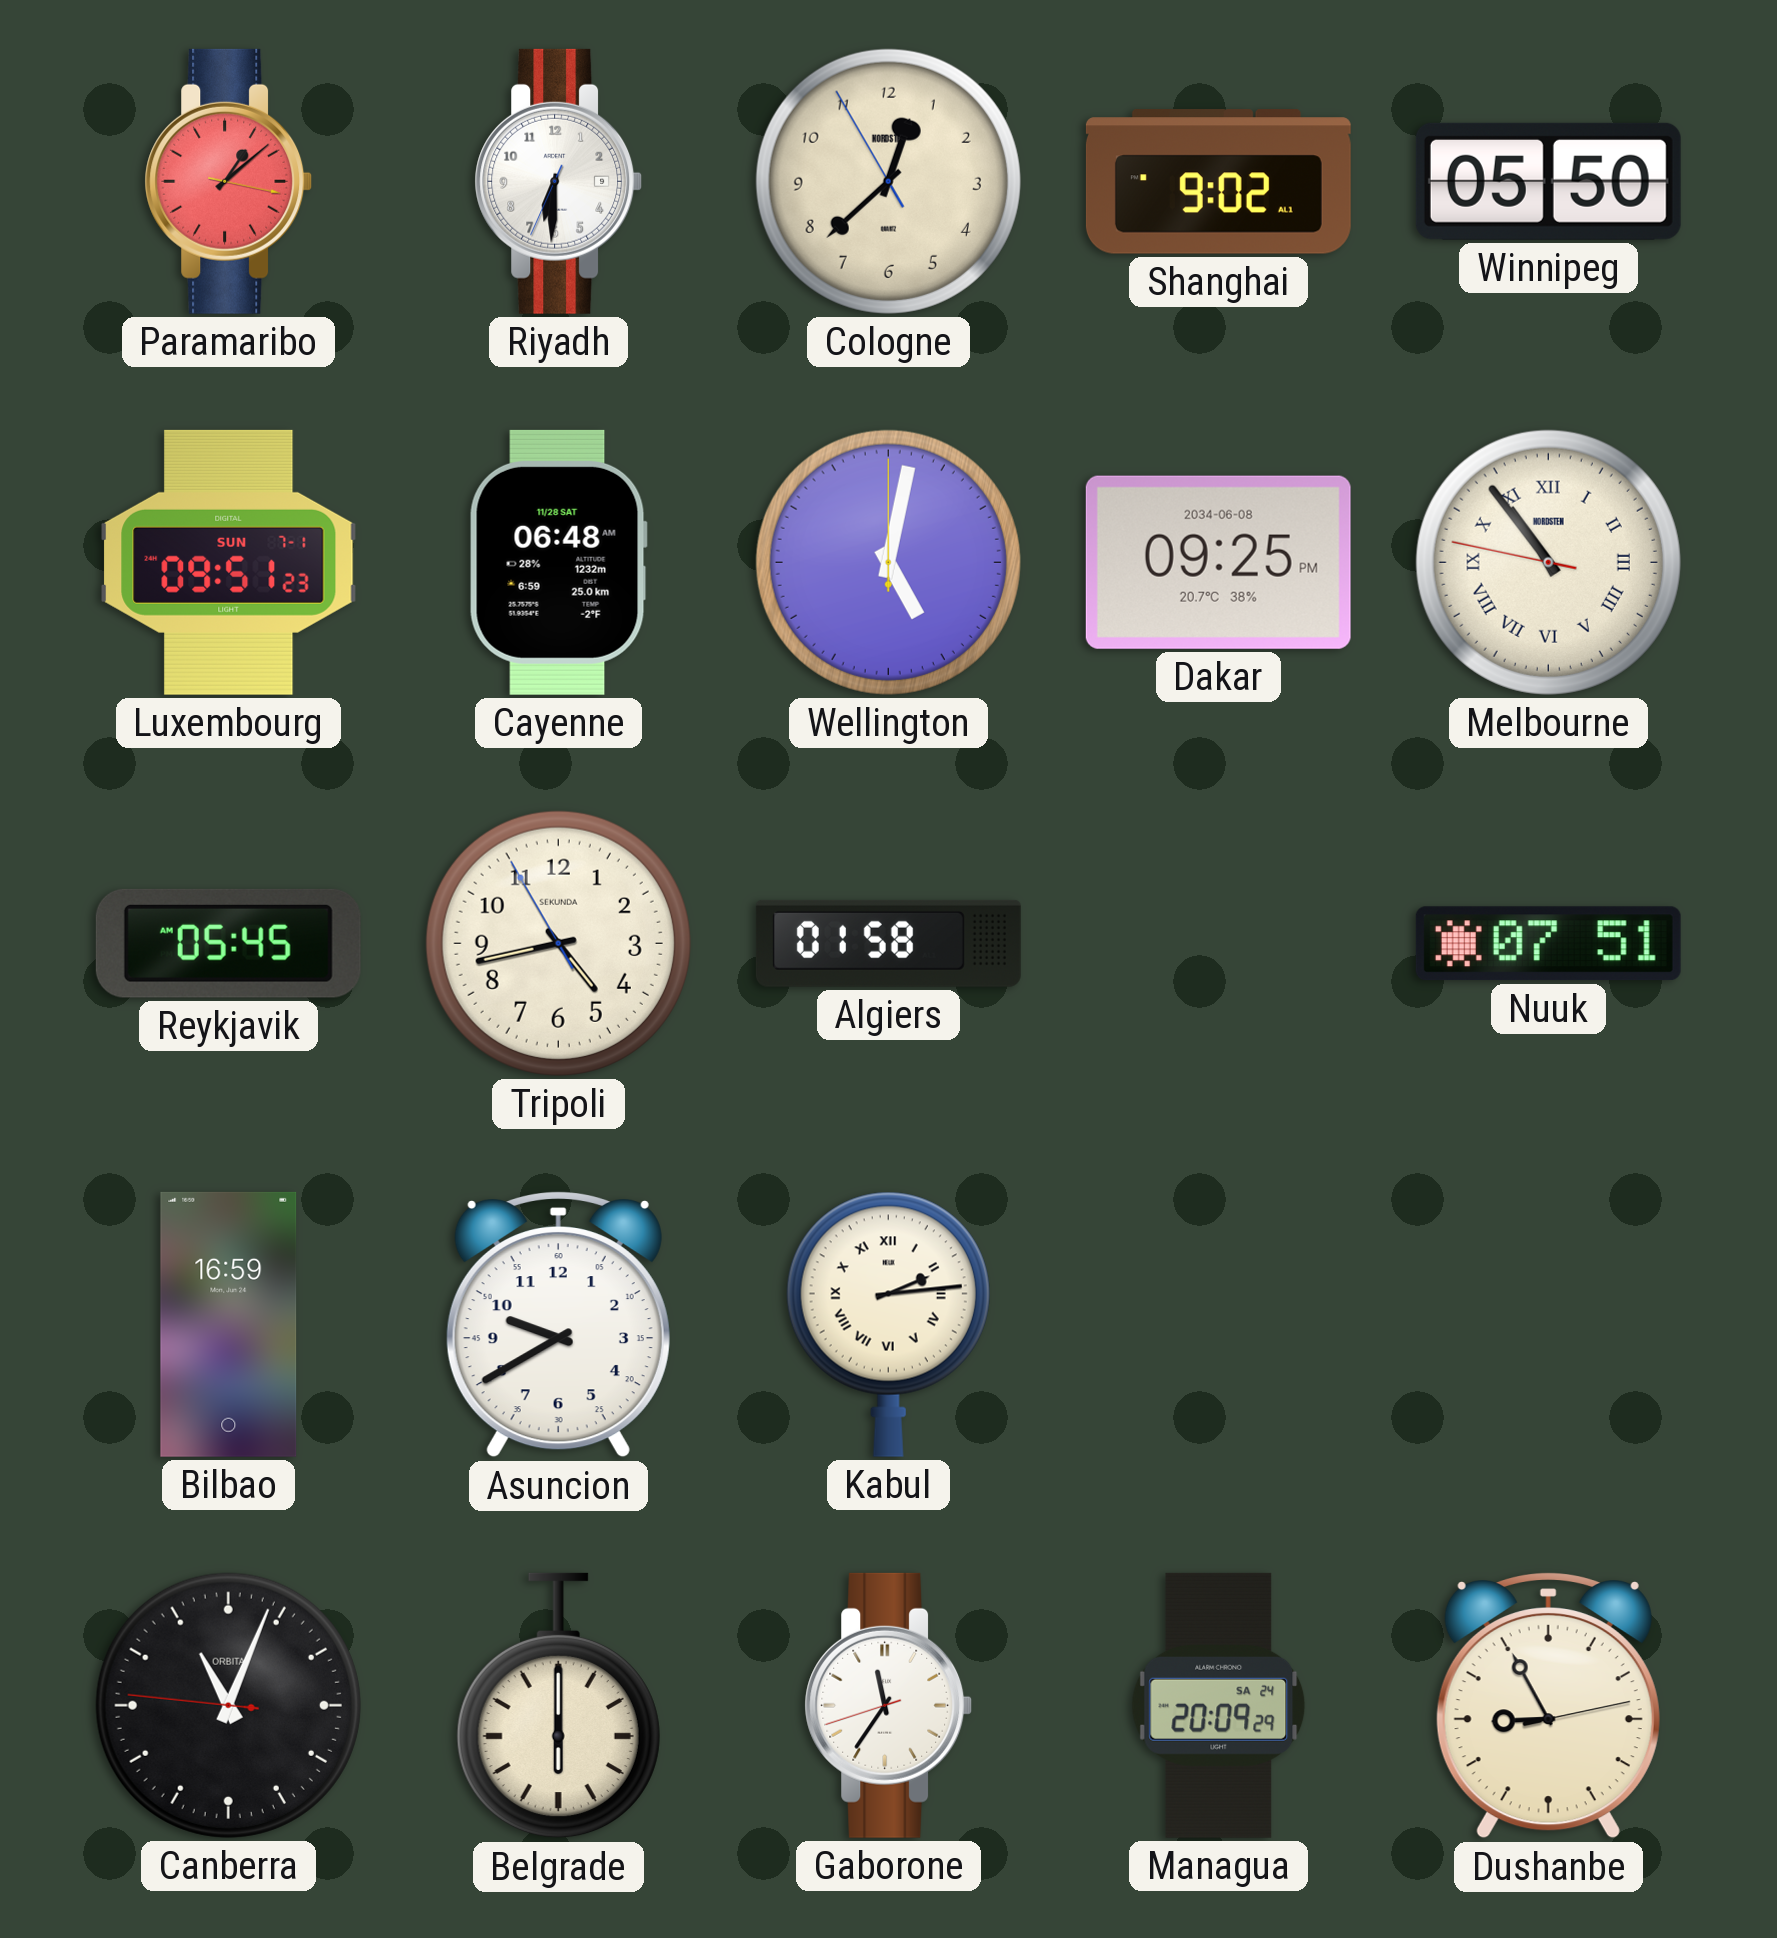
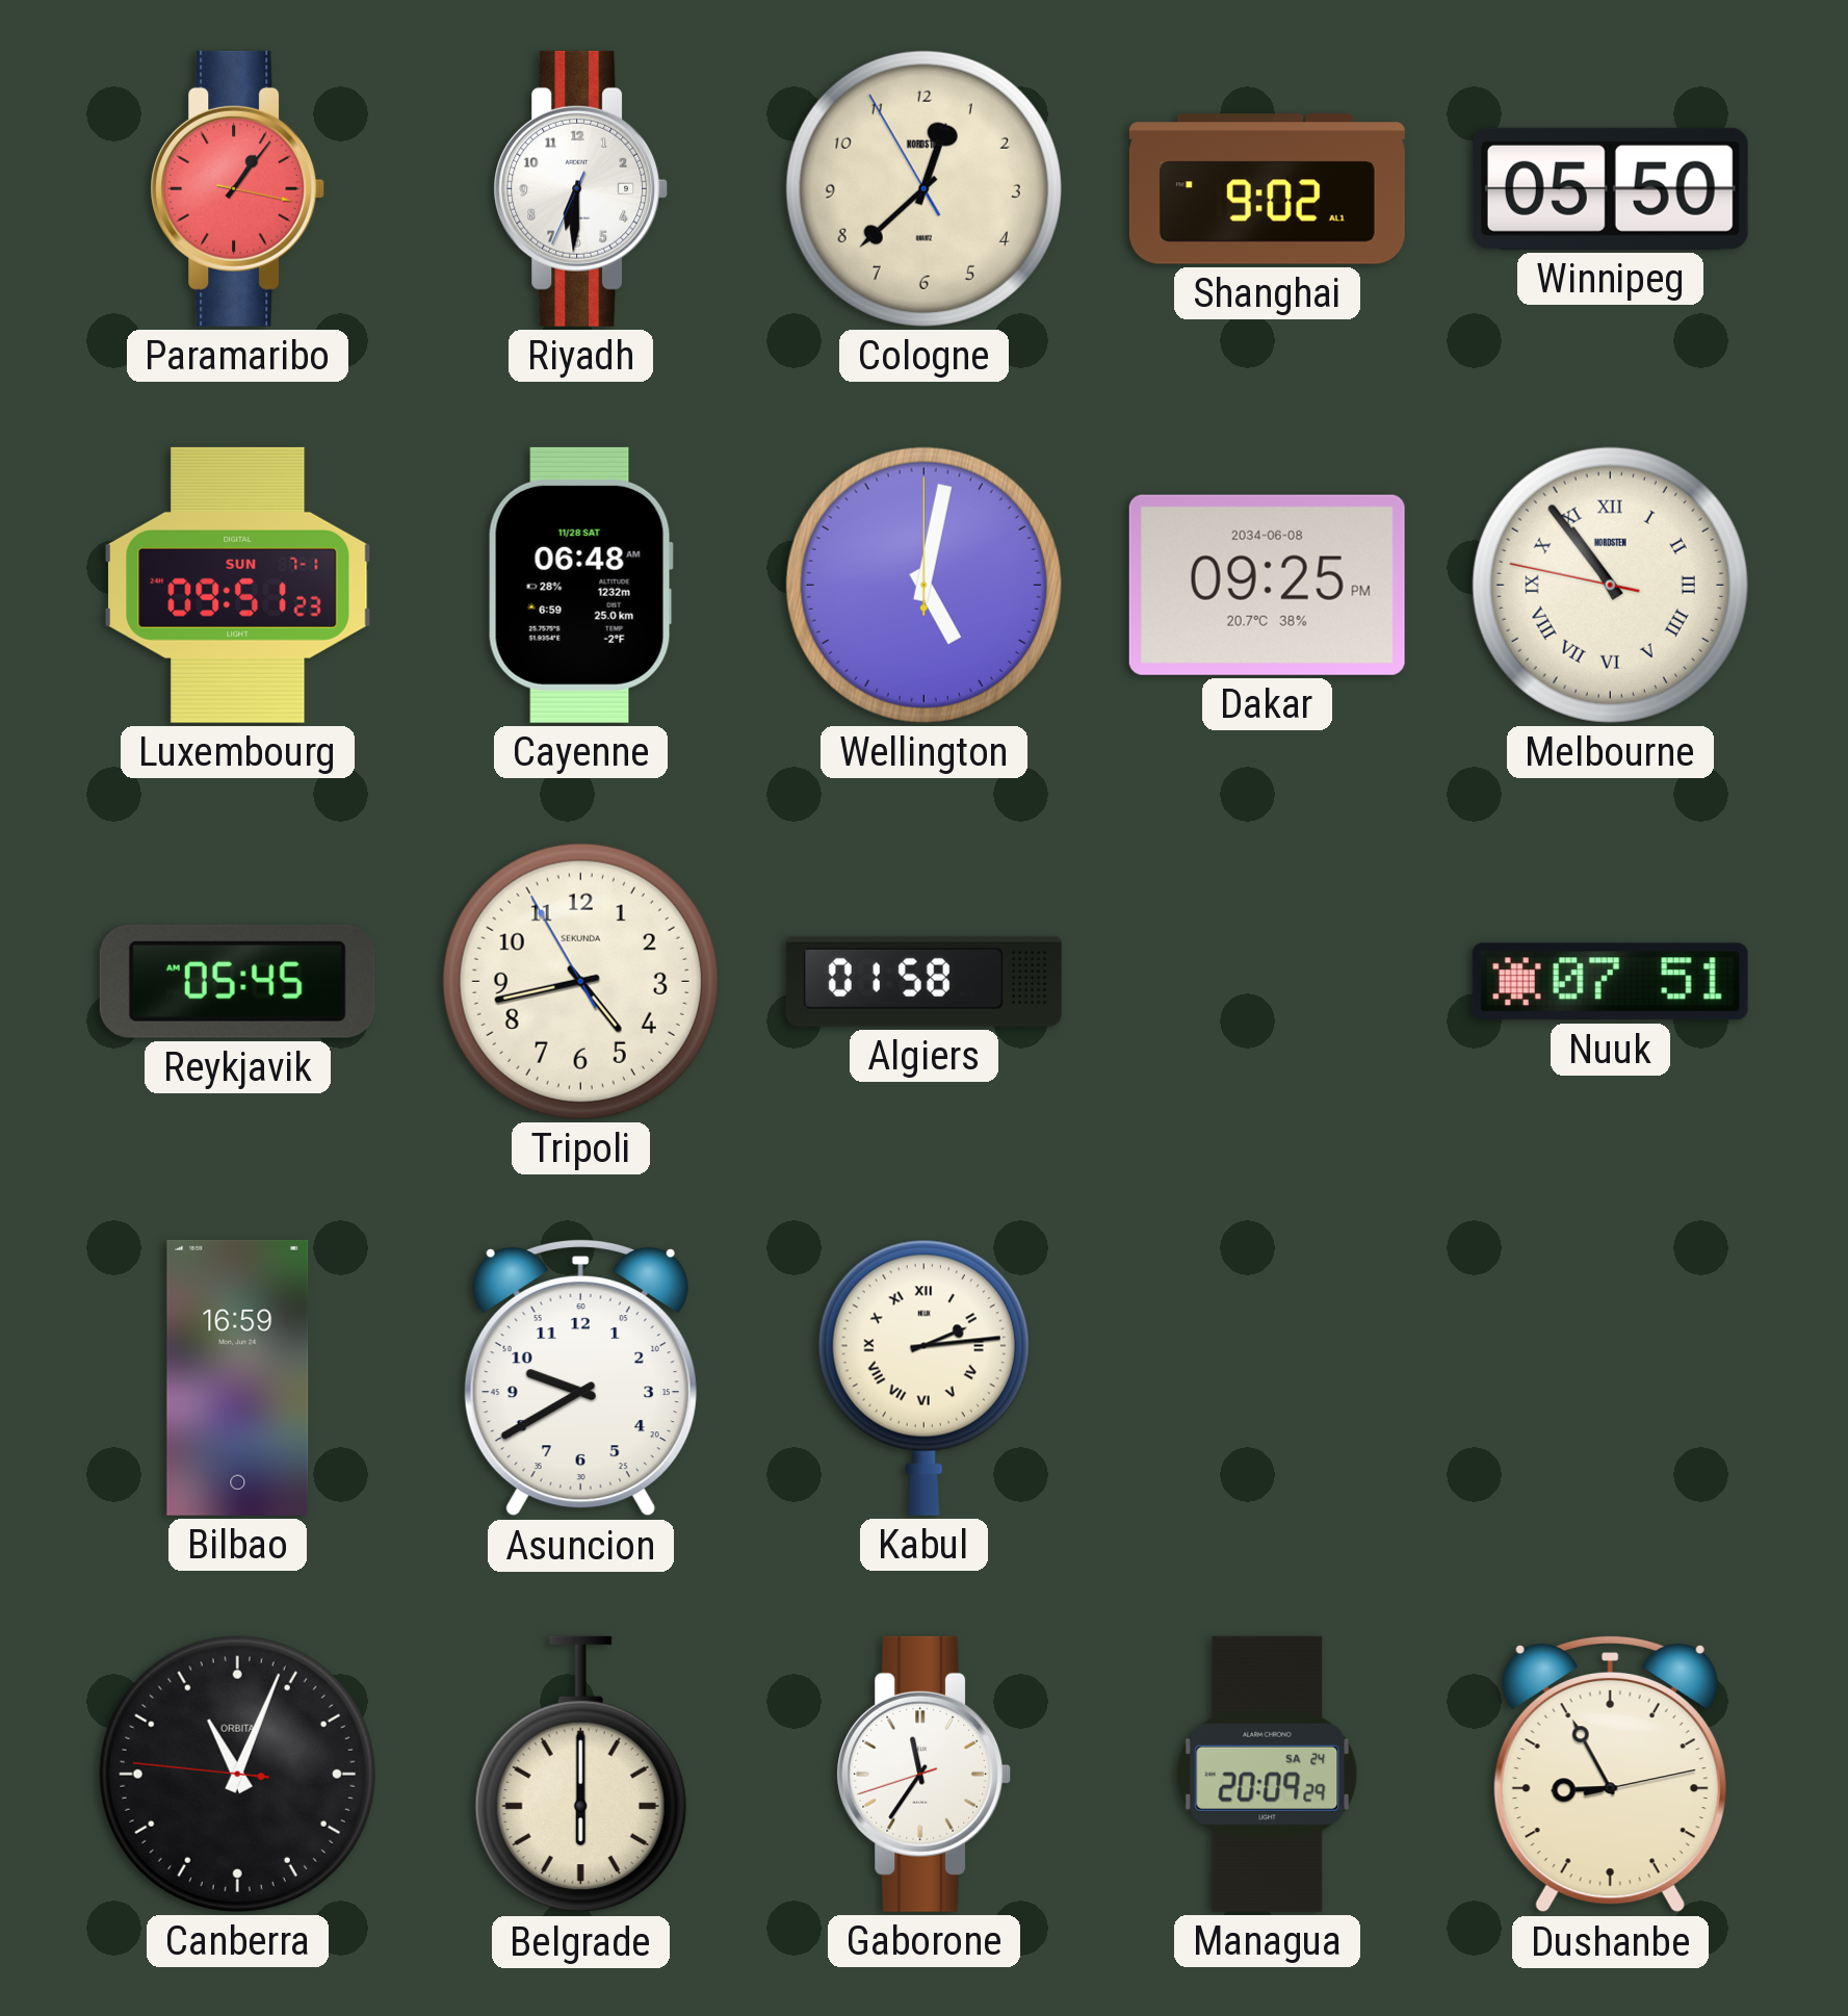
Paramaribo: 1:08 -> 1:06
